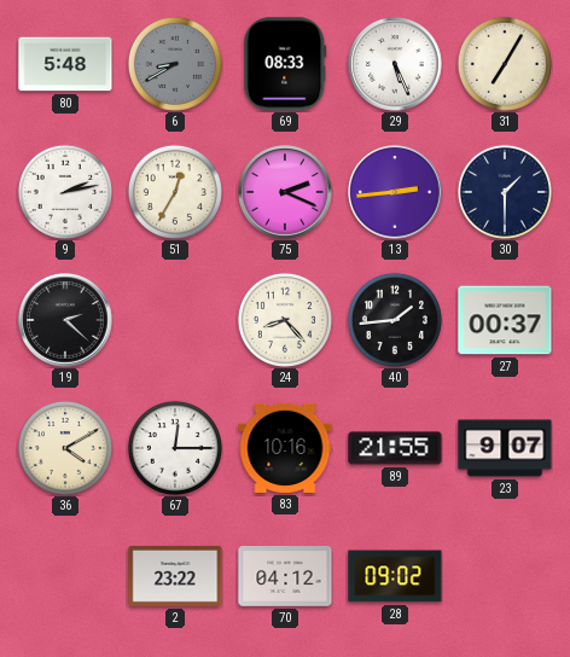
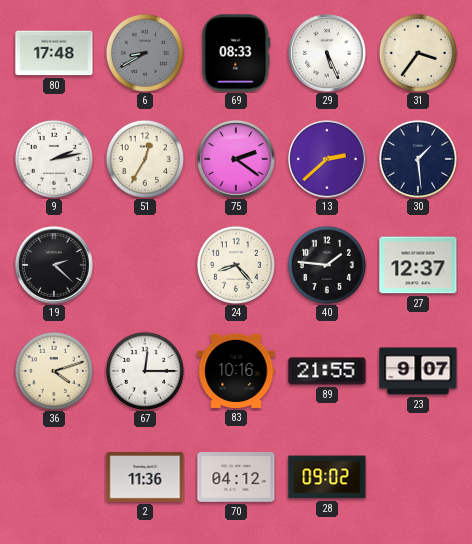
80: 5:48 -> 17:48
31: 7:05 -> 3:36
75: 2:19 -> 2:21
13: 2:44 -> 2:38
30: 1:30 -> 1:29
40: 1:44 -> 1:46
27: 00:37 -> 12:37
36: 4:10 -> 4:12
2: 23:22 -> 11:36
